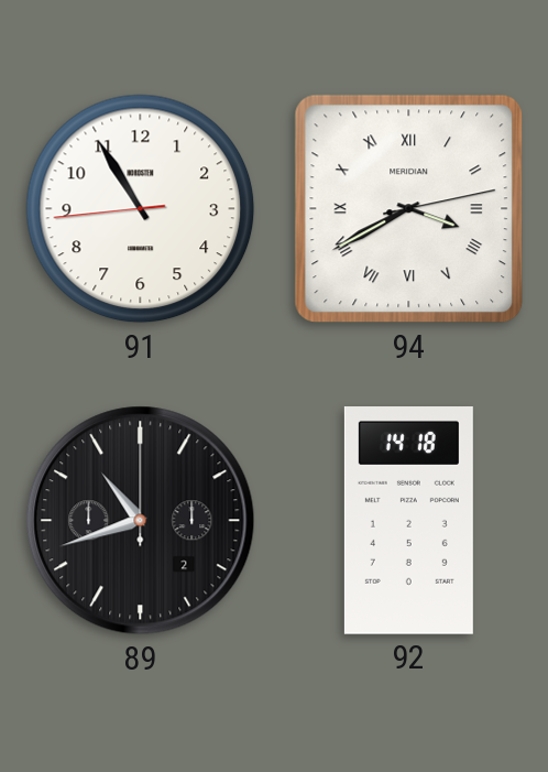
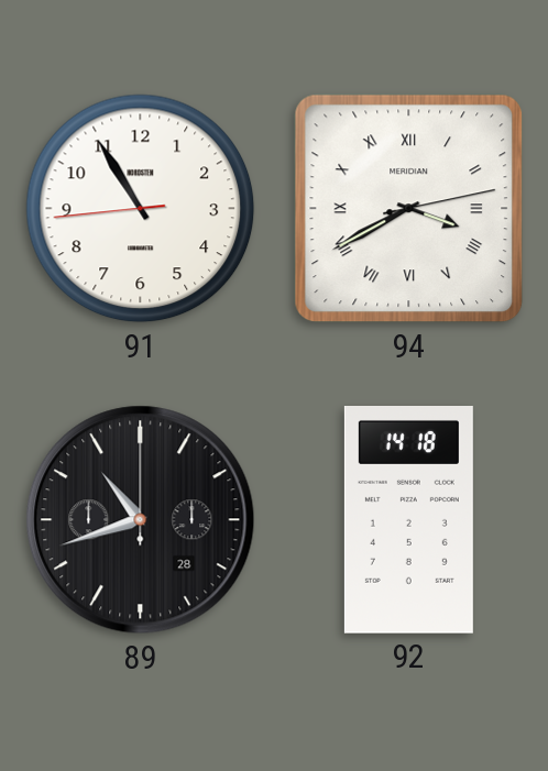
89 date: 2 -> 28
